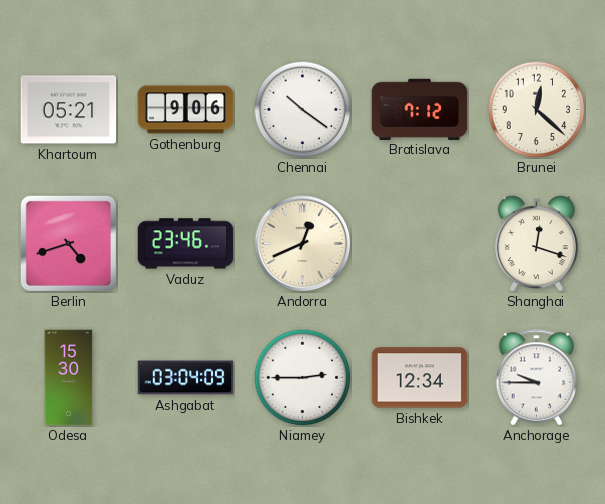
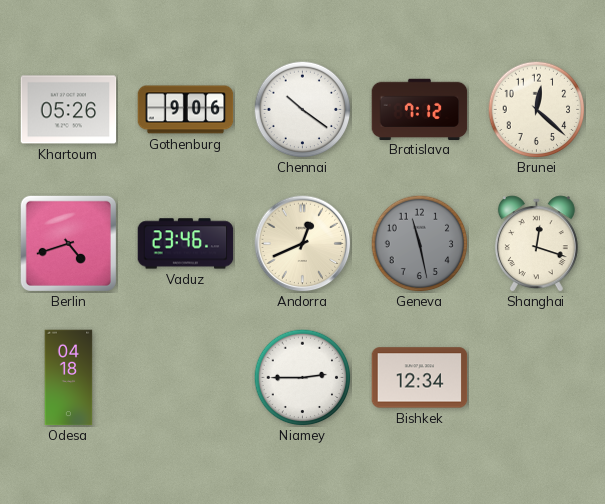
Khartoum: 05:21 -> 05:26
Geneva: none -> 11:28
Odesa: 15:30 -> 04:18
Ashgabat: 03:04 -> none
Anchorage: 9:45 -> none
